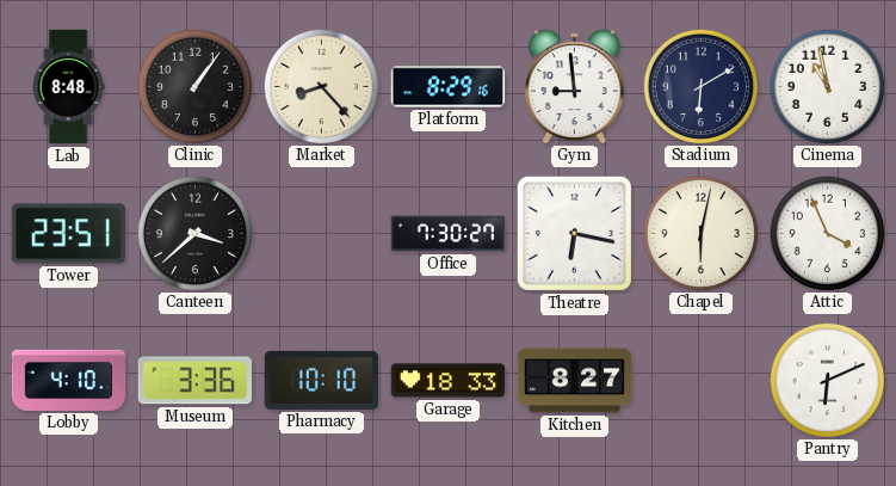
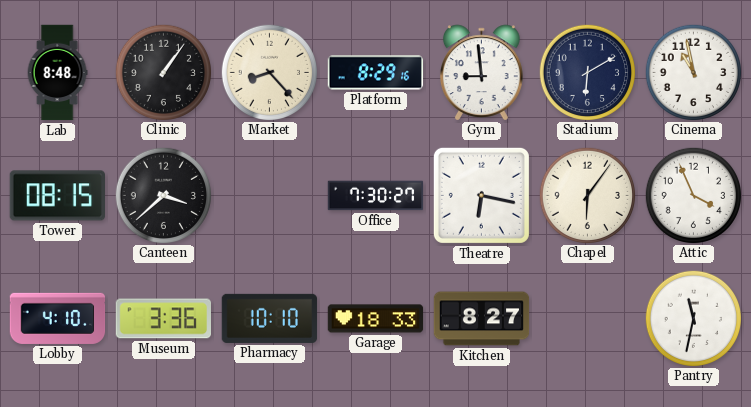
Tower: 23:51 -> 08:15
Chapel: 6:02 -> 6:06
Pantry: 6:11 -> 11:32
